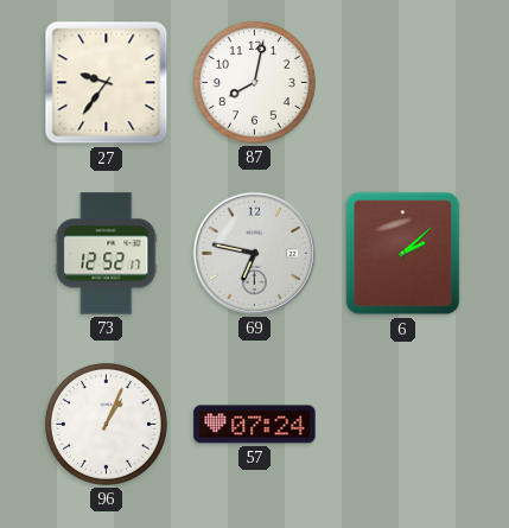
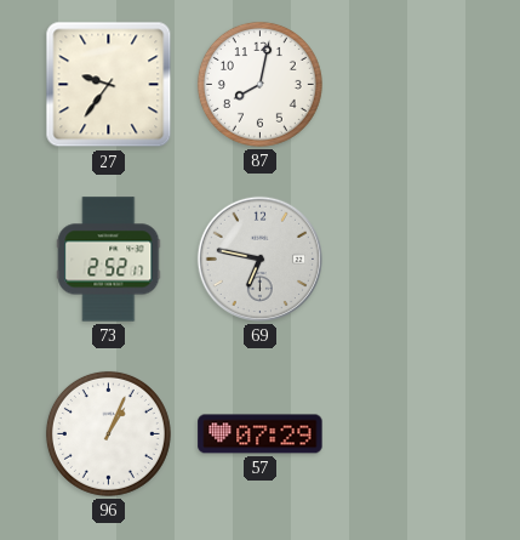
73: 12:52 -> 2:52
6: 2:08 -> none
57: 07:24 -> 07:29
